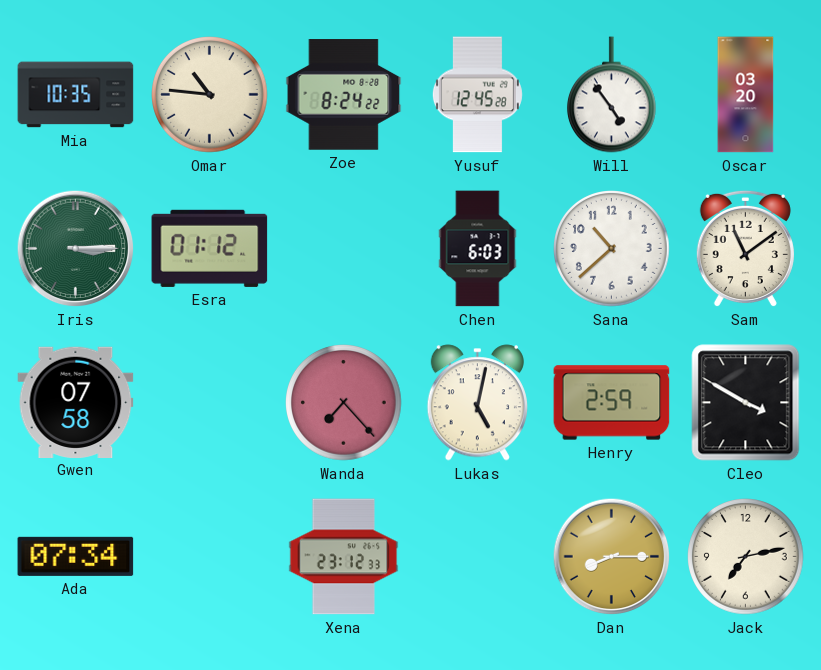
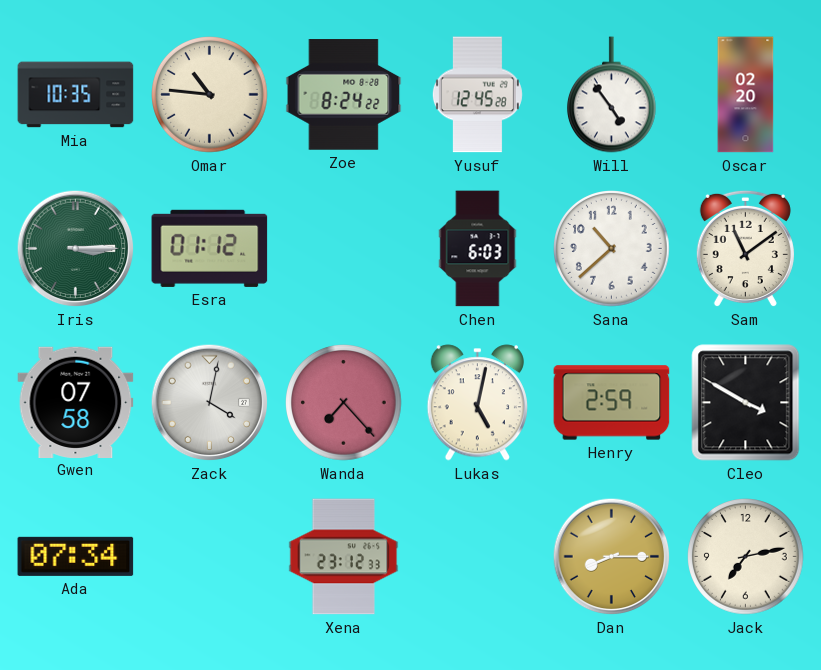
Oscar: 03:20 -> 02:20
Zack: none -> 4:02
